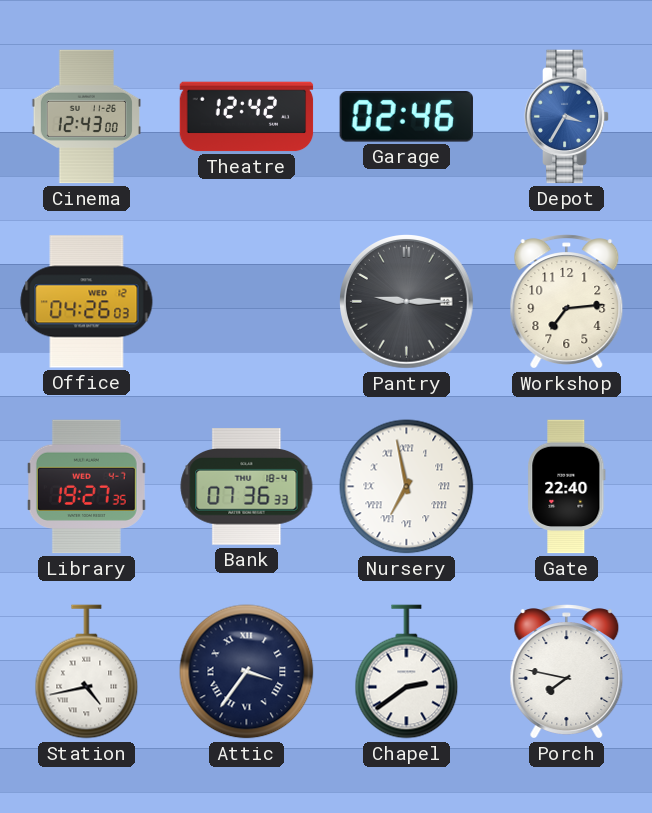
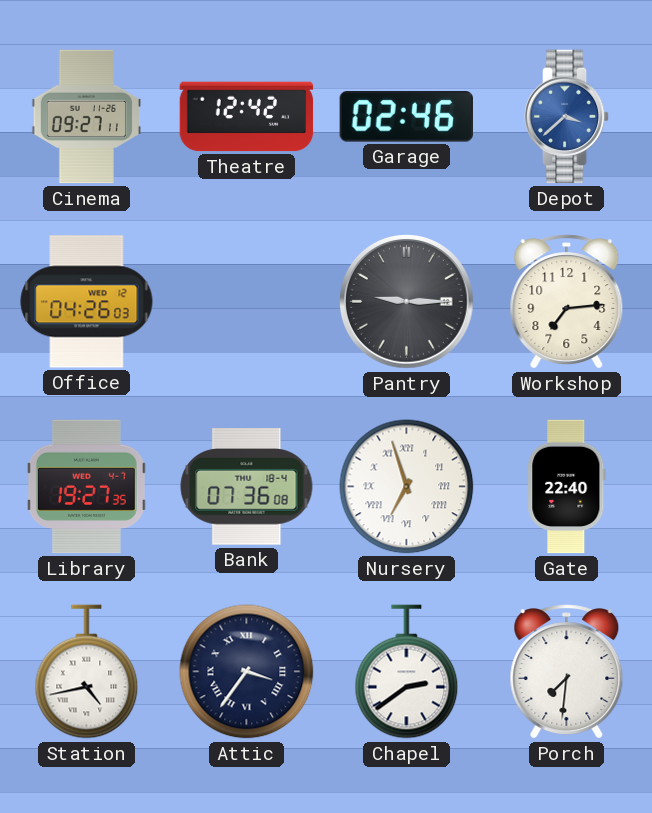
Cinema: 12:43 -> 09:27
Depot: 3:35 -> 3:38
Bank: 07:36:33 -> 07:36:08
Nursery: 6:58 -> 6:57
Porch: 7:47 -> 7:31
